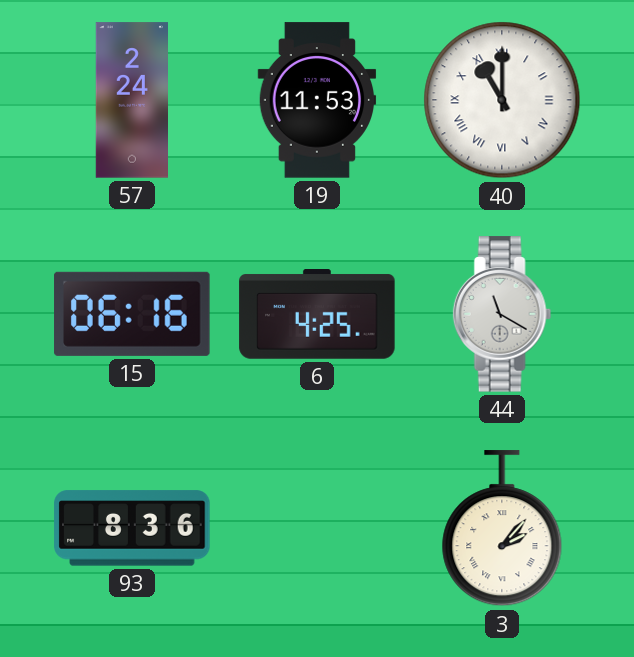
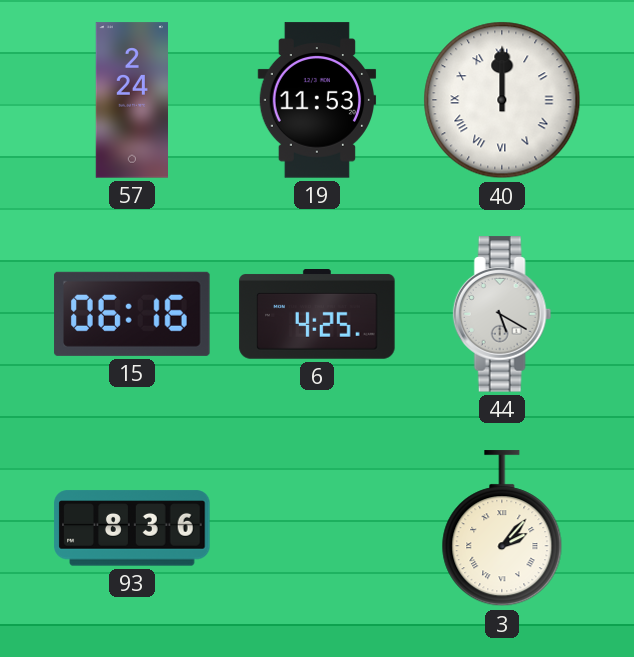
40: 11:00 -> 12:00
44: 11:20 -> 5:20
